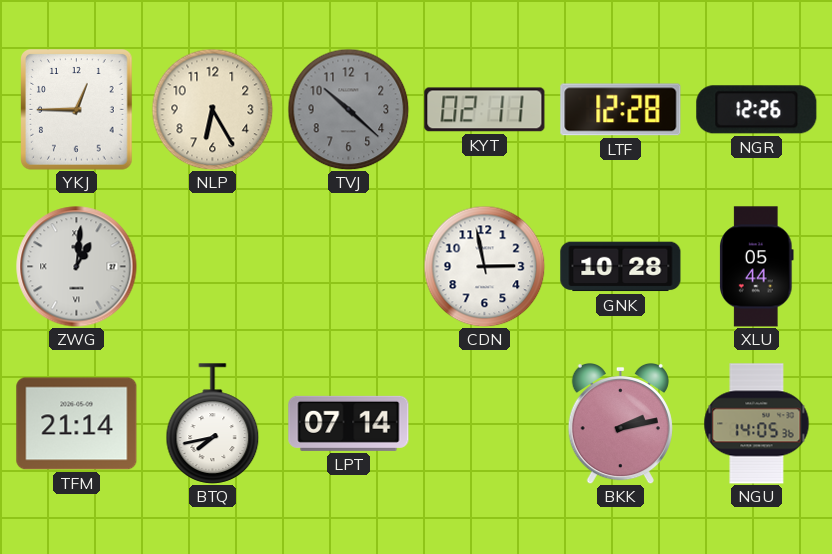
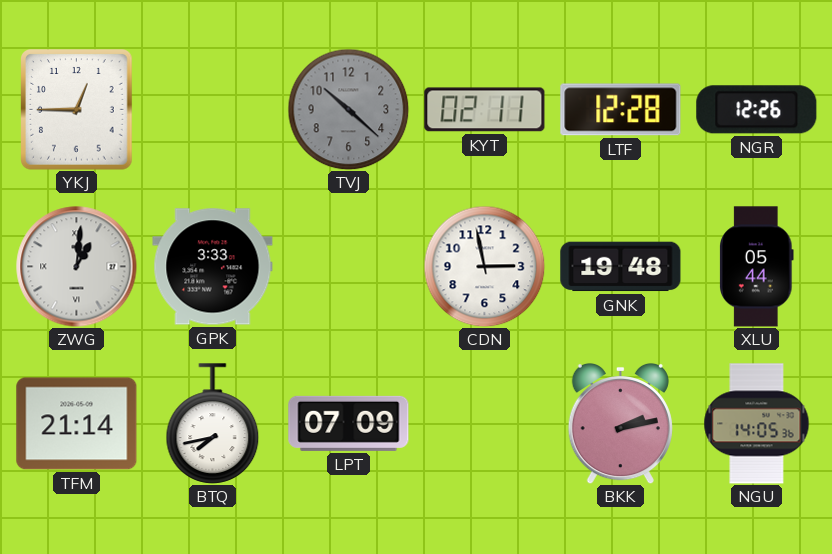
NLP: 6:25 -> none
GPK: none -> 3:33
GNK: 10:28 -> 19:48
LPT: 07:14 -> 07:09
